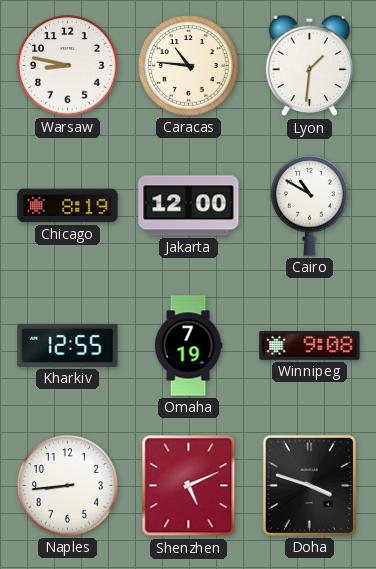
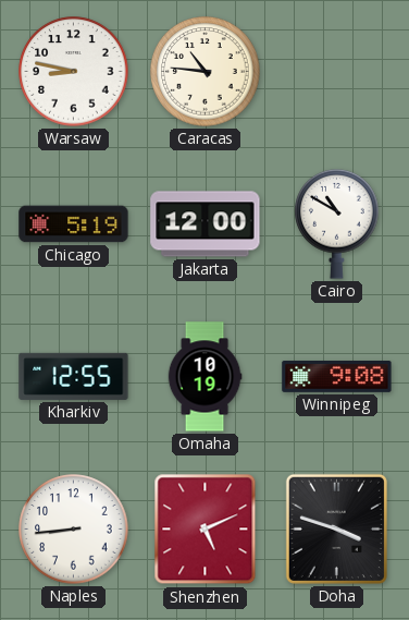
Lyon: 1:31 -> none
Chicago: 8:19 -> 5:19
Omaha: 7:19 -> 10:19
